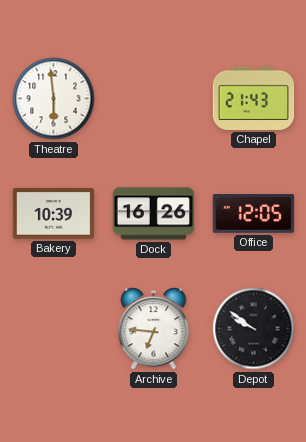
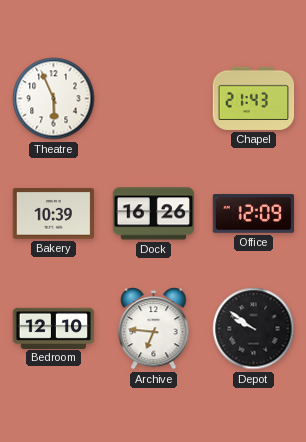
Theatre: 5:59 -> 5:56
Office: 12:05 -> 12:09
Bedroom: none -> 12:10
